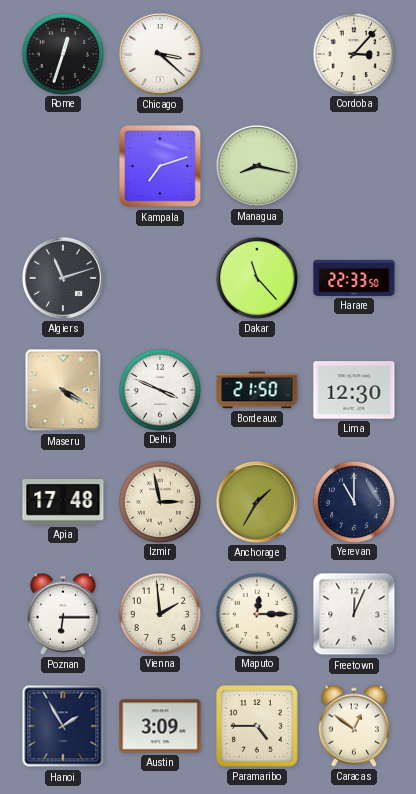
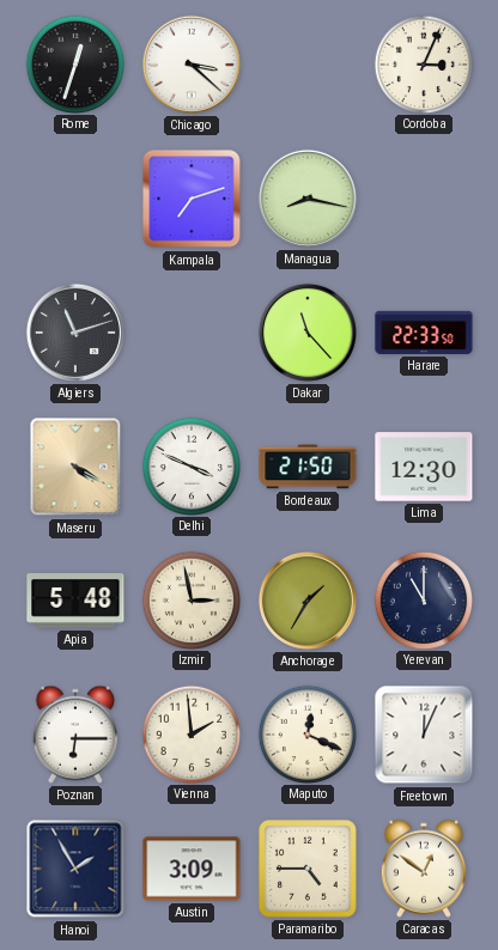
Cordoba: 3:07 -> 3:04
Apia: 17:48 -> 5:48
Maputo: 12:15 -> 12:19
